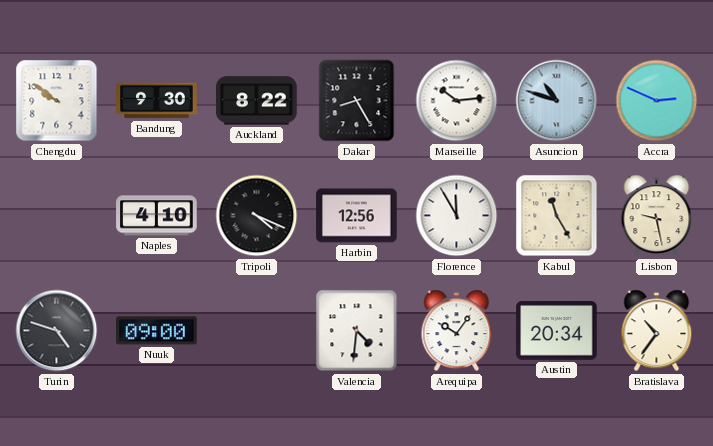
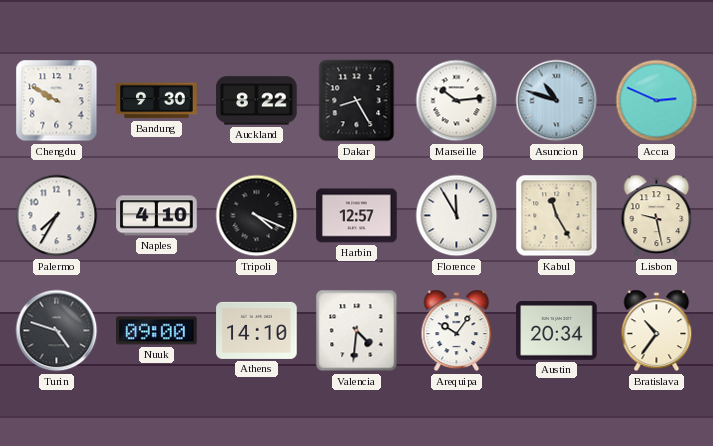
Chengdu: 9:51 -> 9:50
Palermo: none -> 7:35
Harbin: 12:56 -> 12:57
Athens: none -> 14:10
